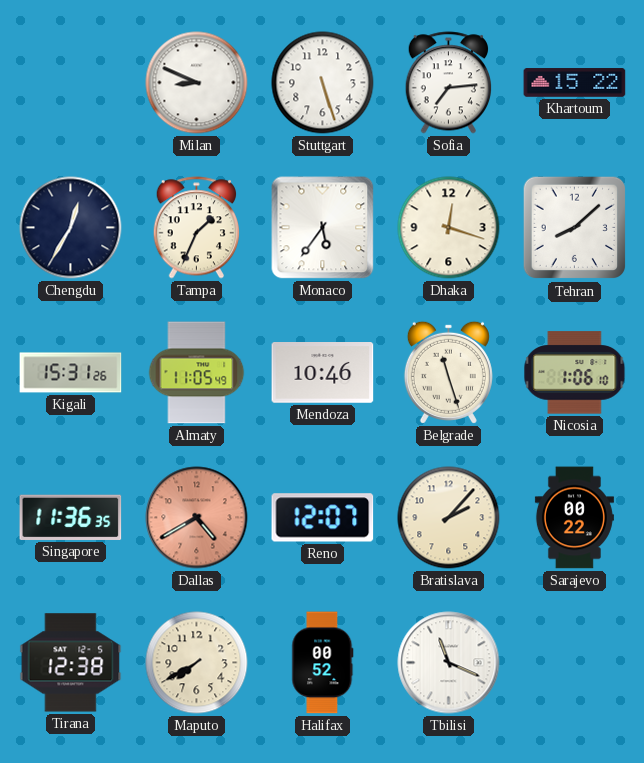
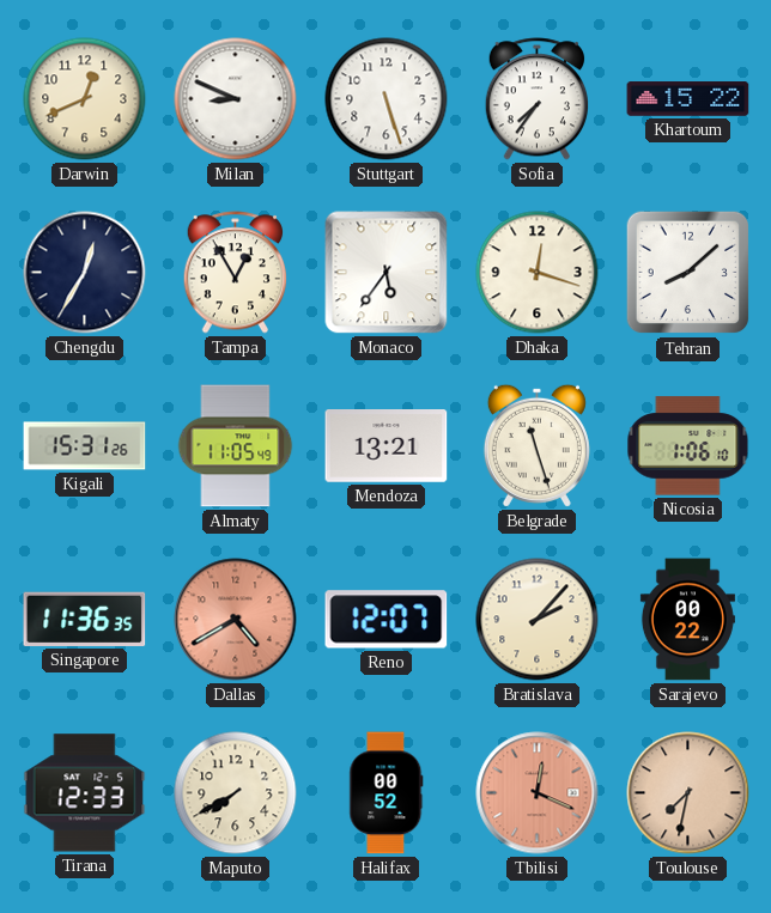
Darwin: none -> 12:41
Sofia: 7:14 -> 7:36
Tampa: 1:34 -> 12:55
Mendoza: 10:46 -> 13:21
Tirana: 12:38 -> 12:33
Tbilisi: 11:19 -> 12:19
Tbilisi dial: white -> salmon
Toulouse: none -> 7:32
